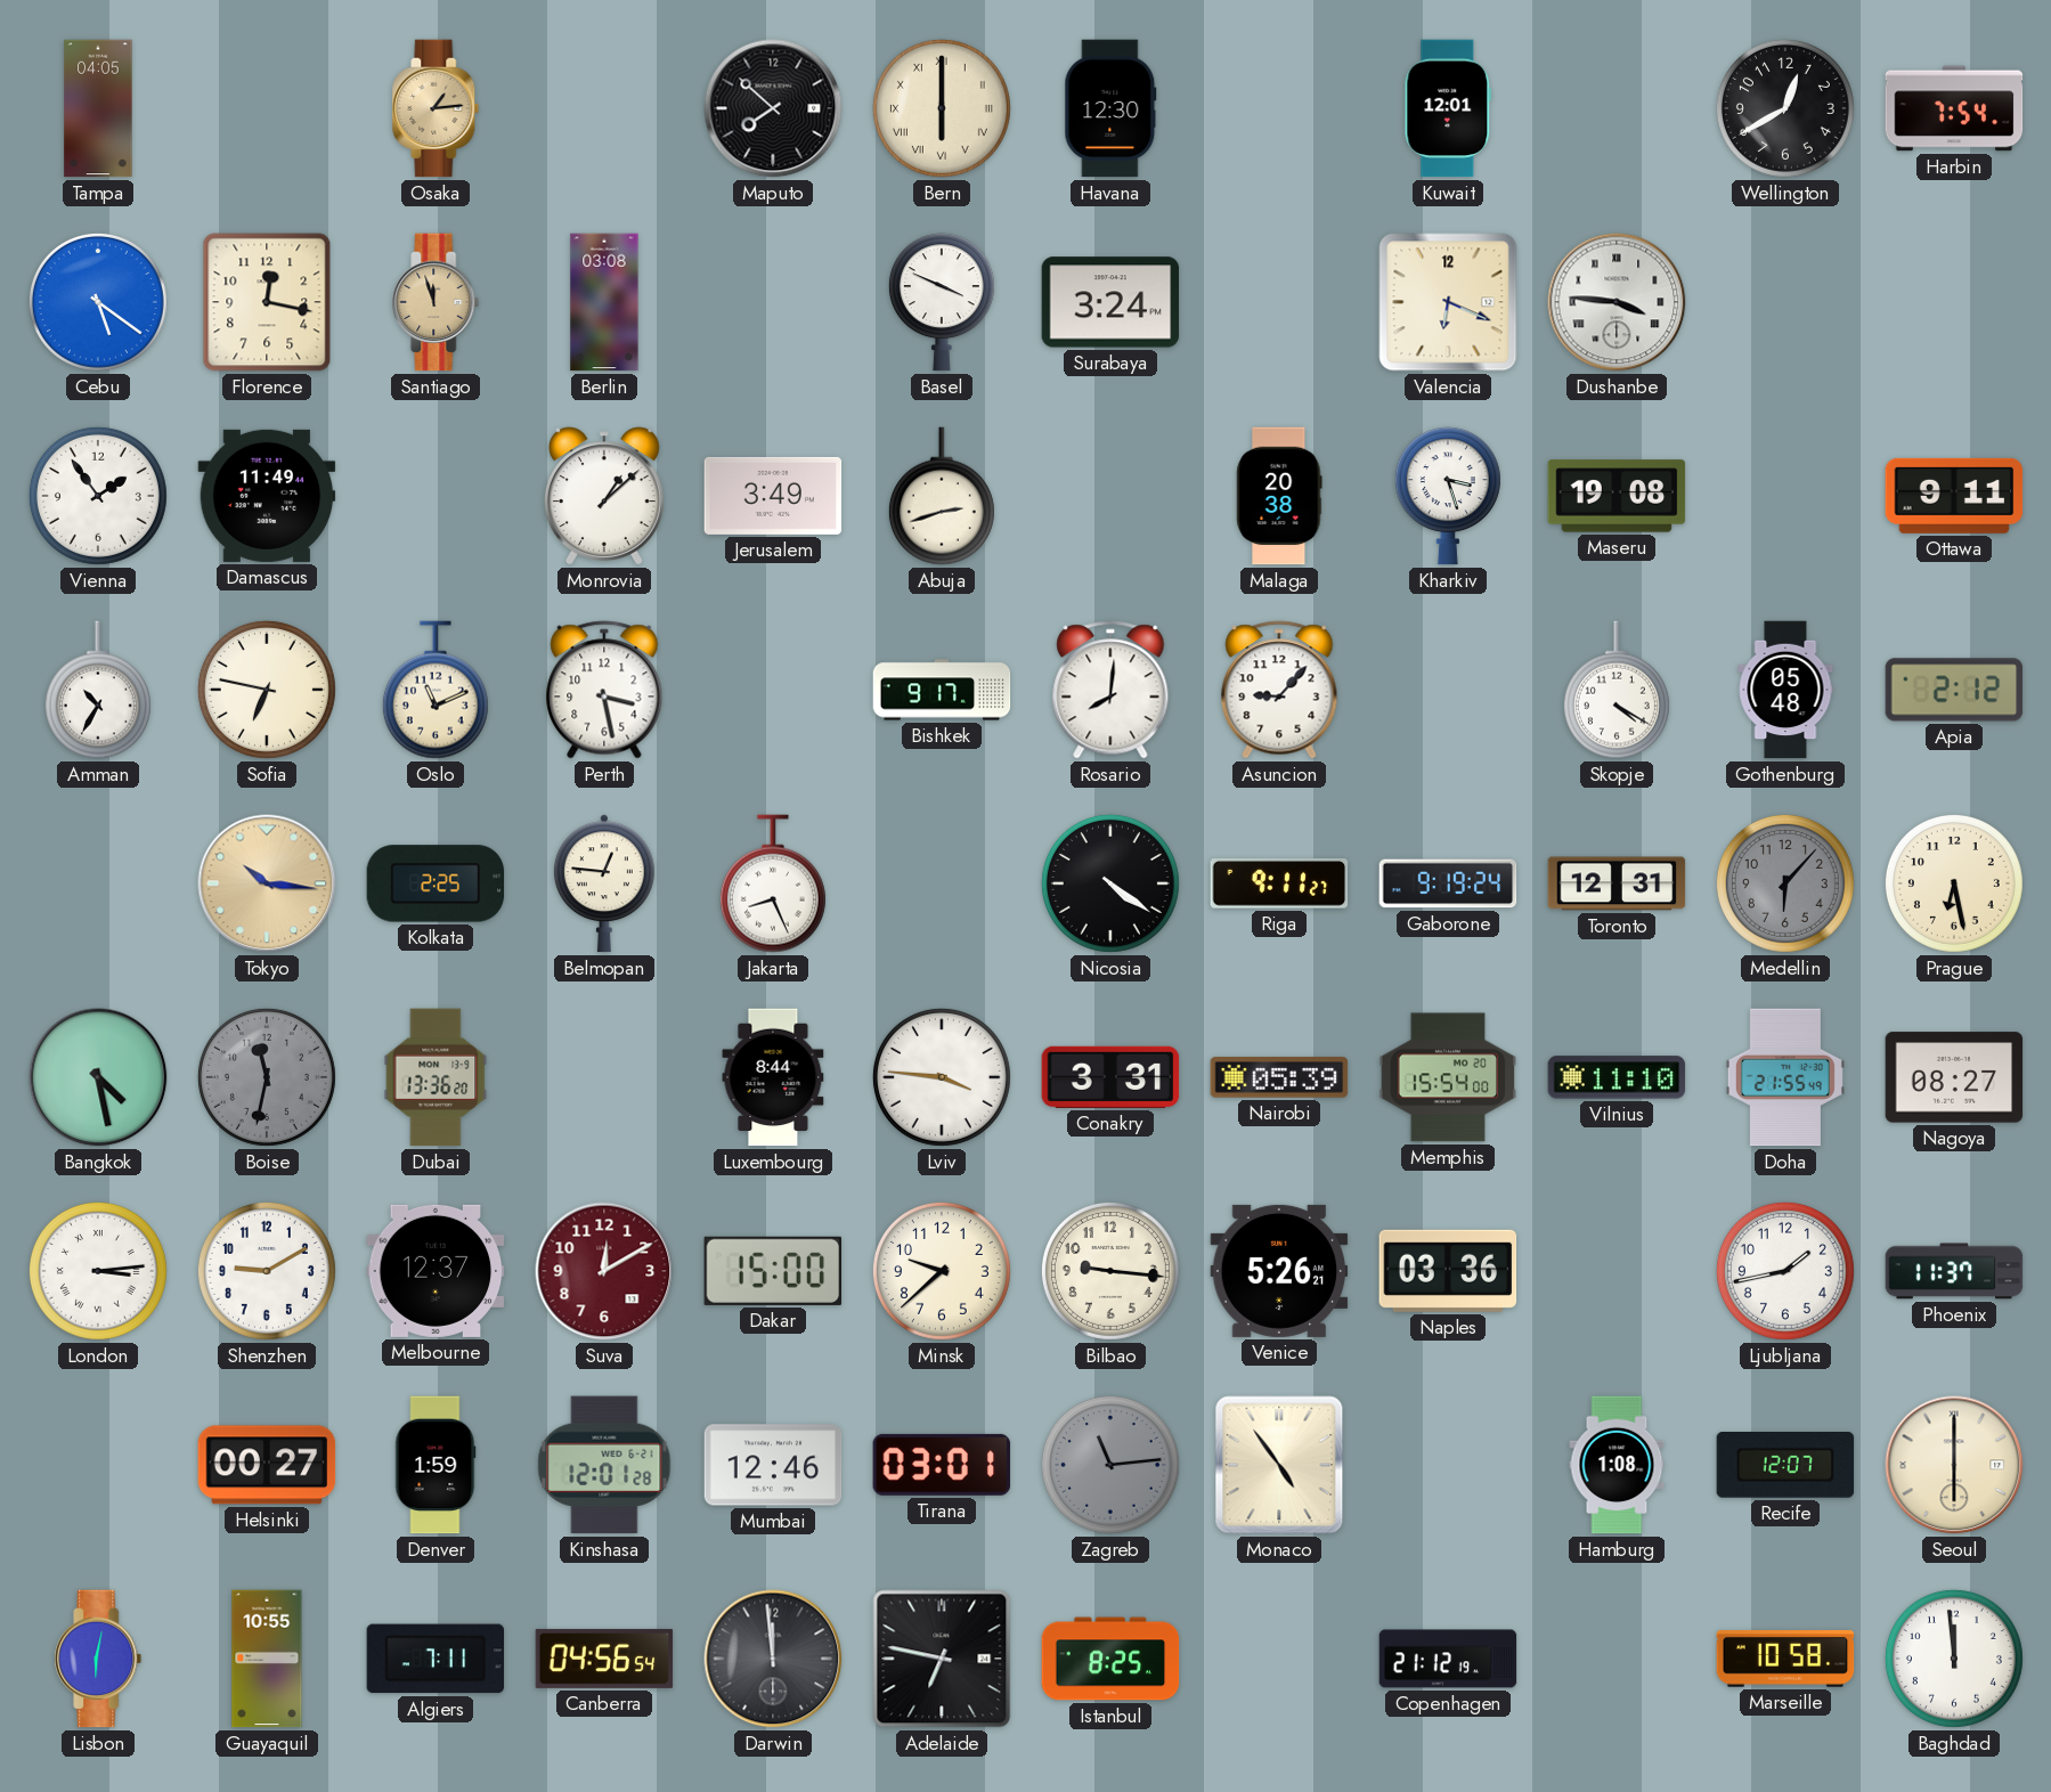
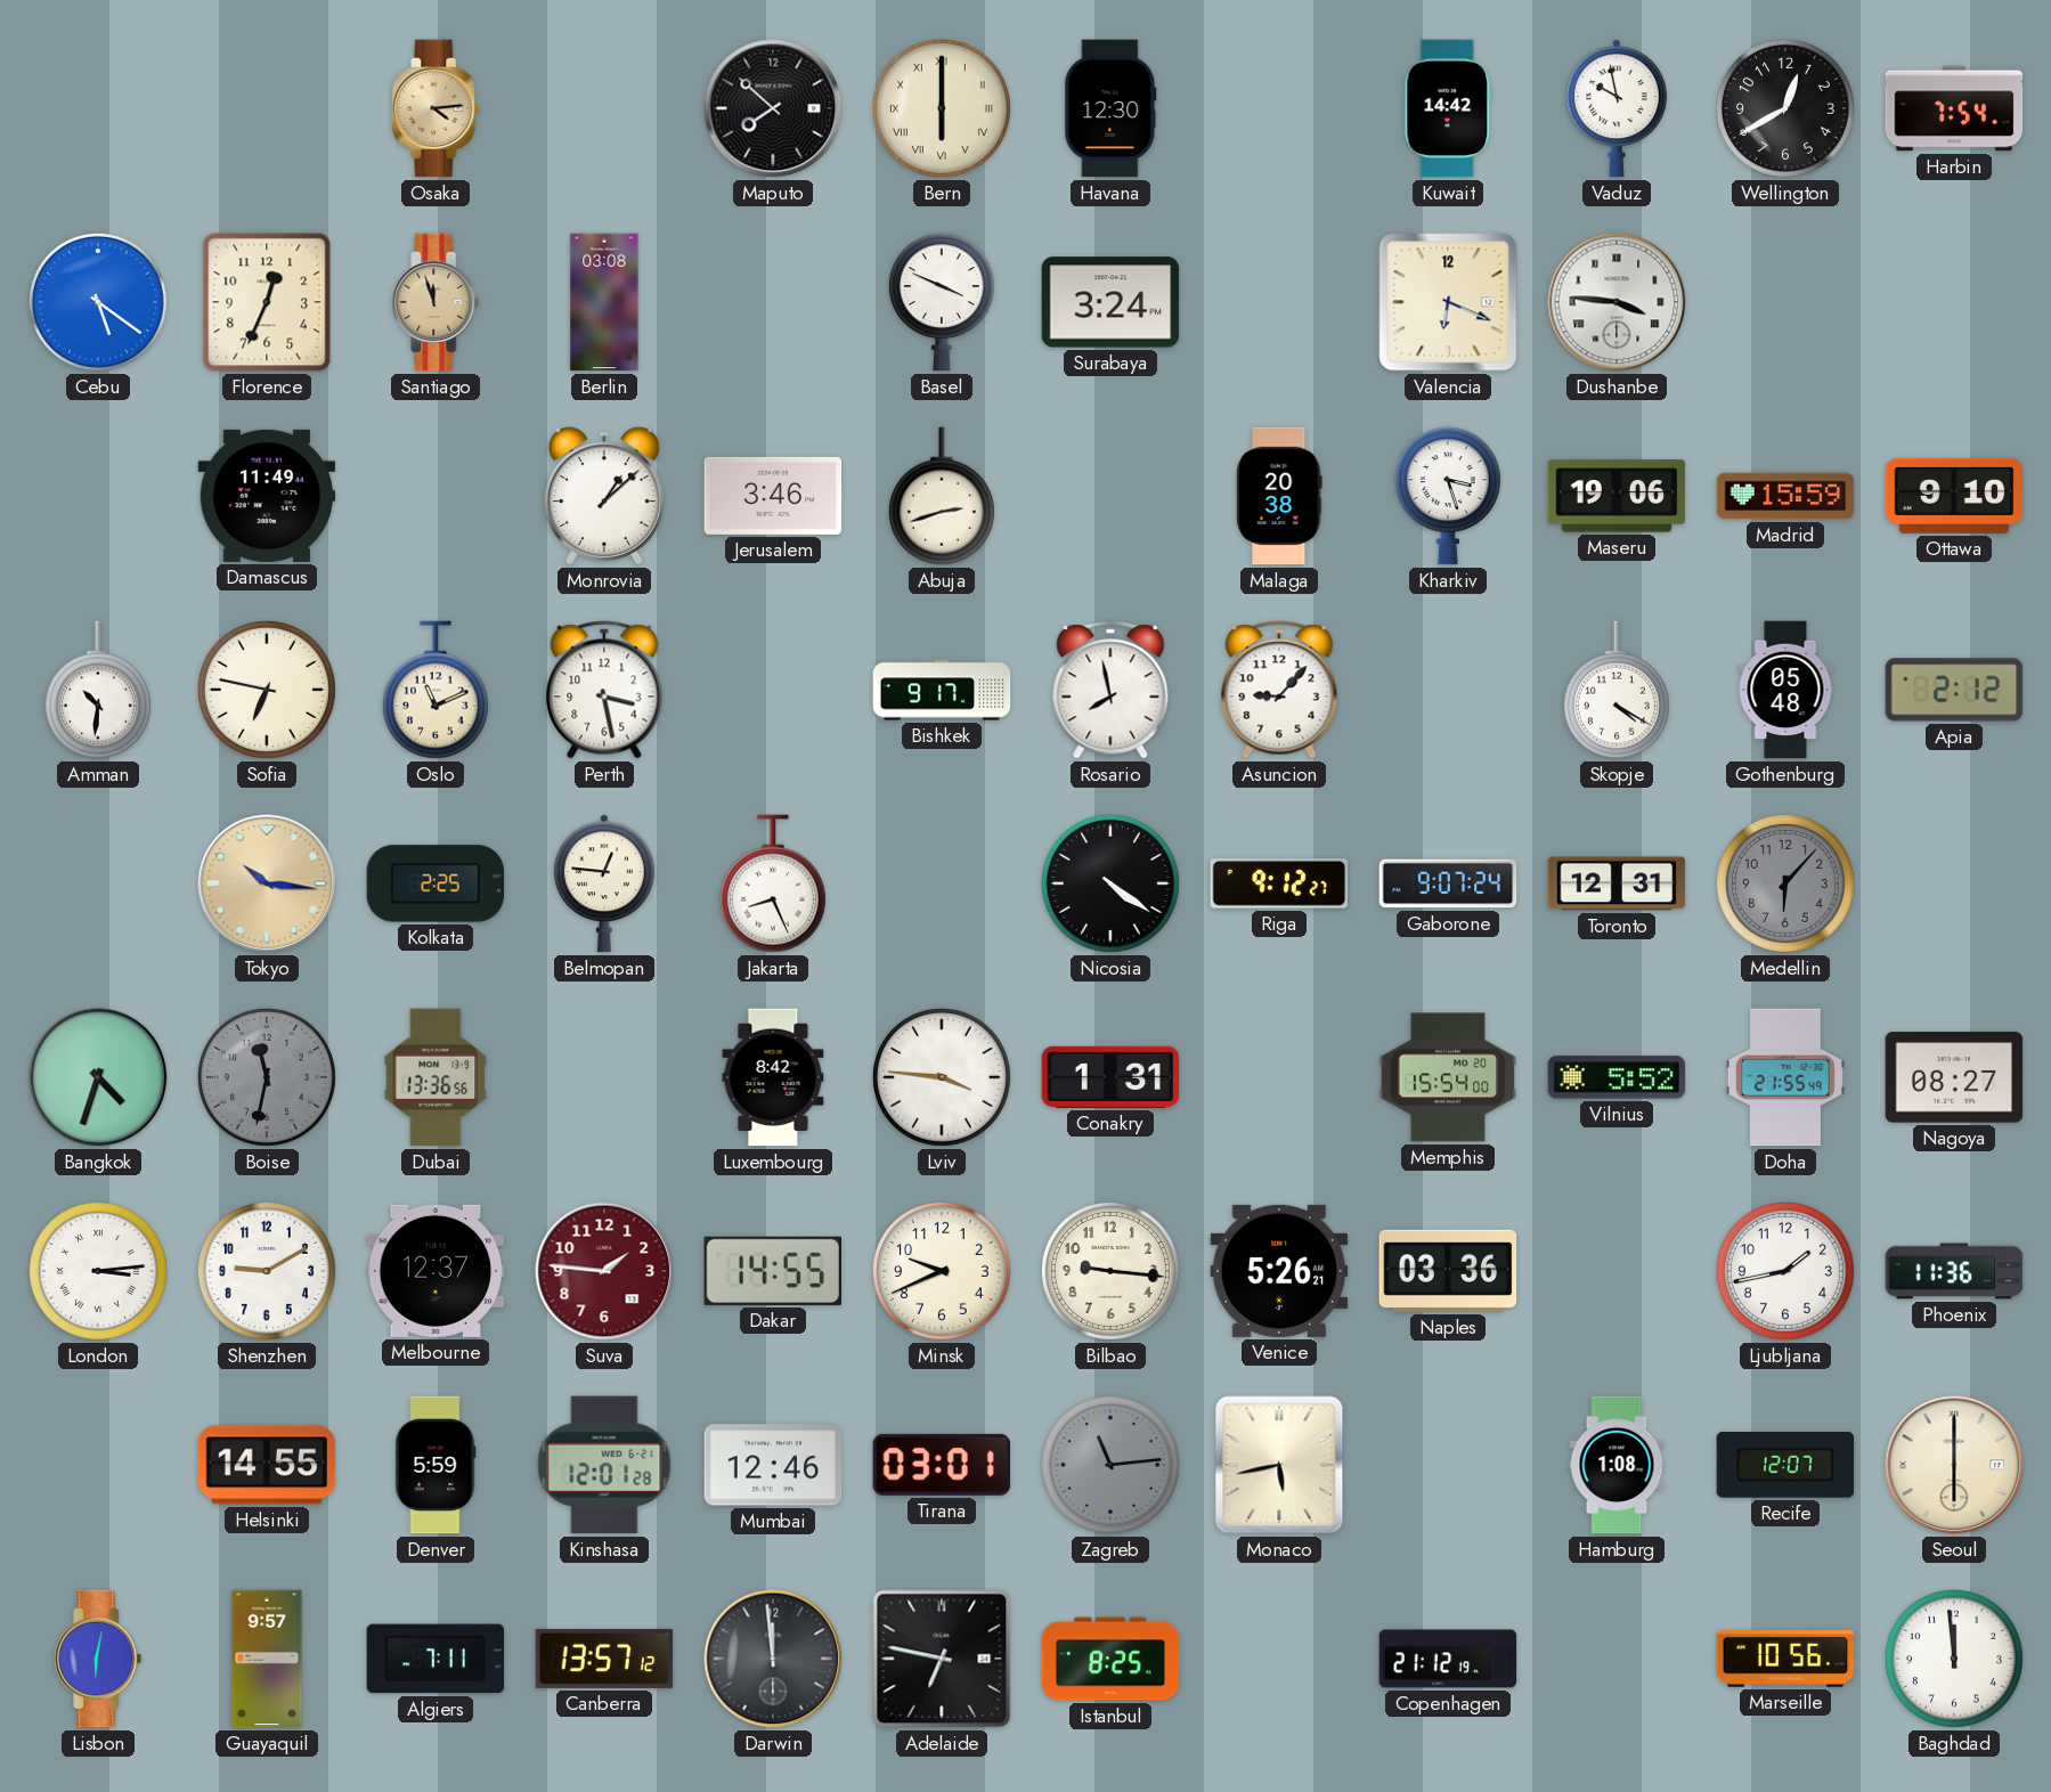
Tampa: 04:05 -> none
Osaka: 1:14 -> 4:14
Kuwait: 12:01 -> 14:42
Vaduz: none -> 9:58
Florence: 12:17 -> 12:34
Vienna: 1:54 -> none
Jerusalem: 3:49 -> 3:46
Maseru: 19:08 -> 19:06
Madrid: none -> 15:59
Ottawa: 9:11 -> 9:10
Amman: 10:35 -> 10:31
Rosario: 8:01 -> 7:58
Riga: 9:11 -> 9:12
Gaborone: 9:19 -> 9:07
Prague: 6:28 -> none
Bangkok: 4:28 -> 4:33
Dubai: 13:36:20 -> 13:36:56
Luxembourg: 8:44 -> 8:42
Conakry: 3:31 -> 1:31
Nairobi: 05:39 -> none
Vilnius: 11:10 -> 5:52
Suva: 12:10 -> 1:46
Dakar: 15:00 -> 14:55
Minsk: 9:38 -> 9:41
Phoenix: 11:37 -> 11:36
Helsinki: 00:27 -> 14:55
Denver: 1:59 -> 5:59
Monaco: 4:54 -> 5:43
Guayaquil: 10:55 -> 9:57
Canberra: 04:56 -> 13:57
Marseille: 10:58 -> 10:56
